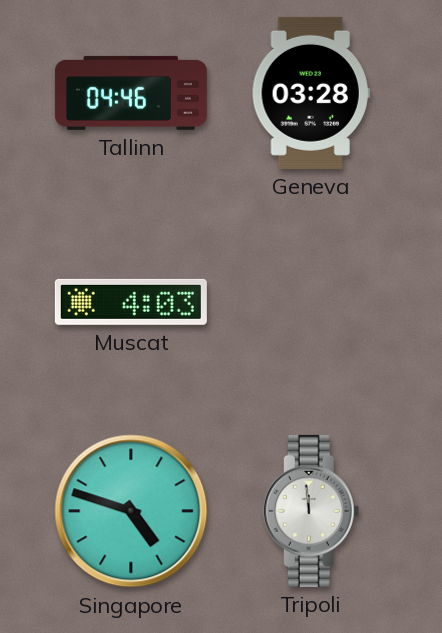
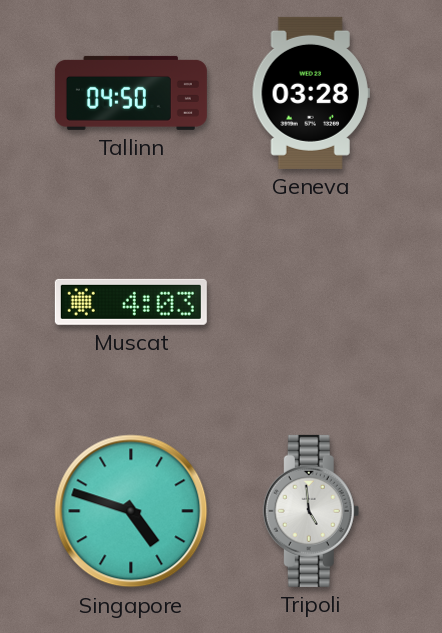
Tallinn: 04:46 -> 04:50
Tripoli: 11:59 -> 4:59
